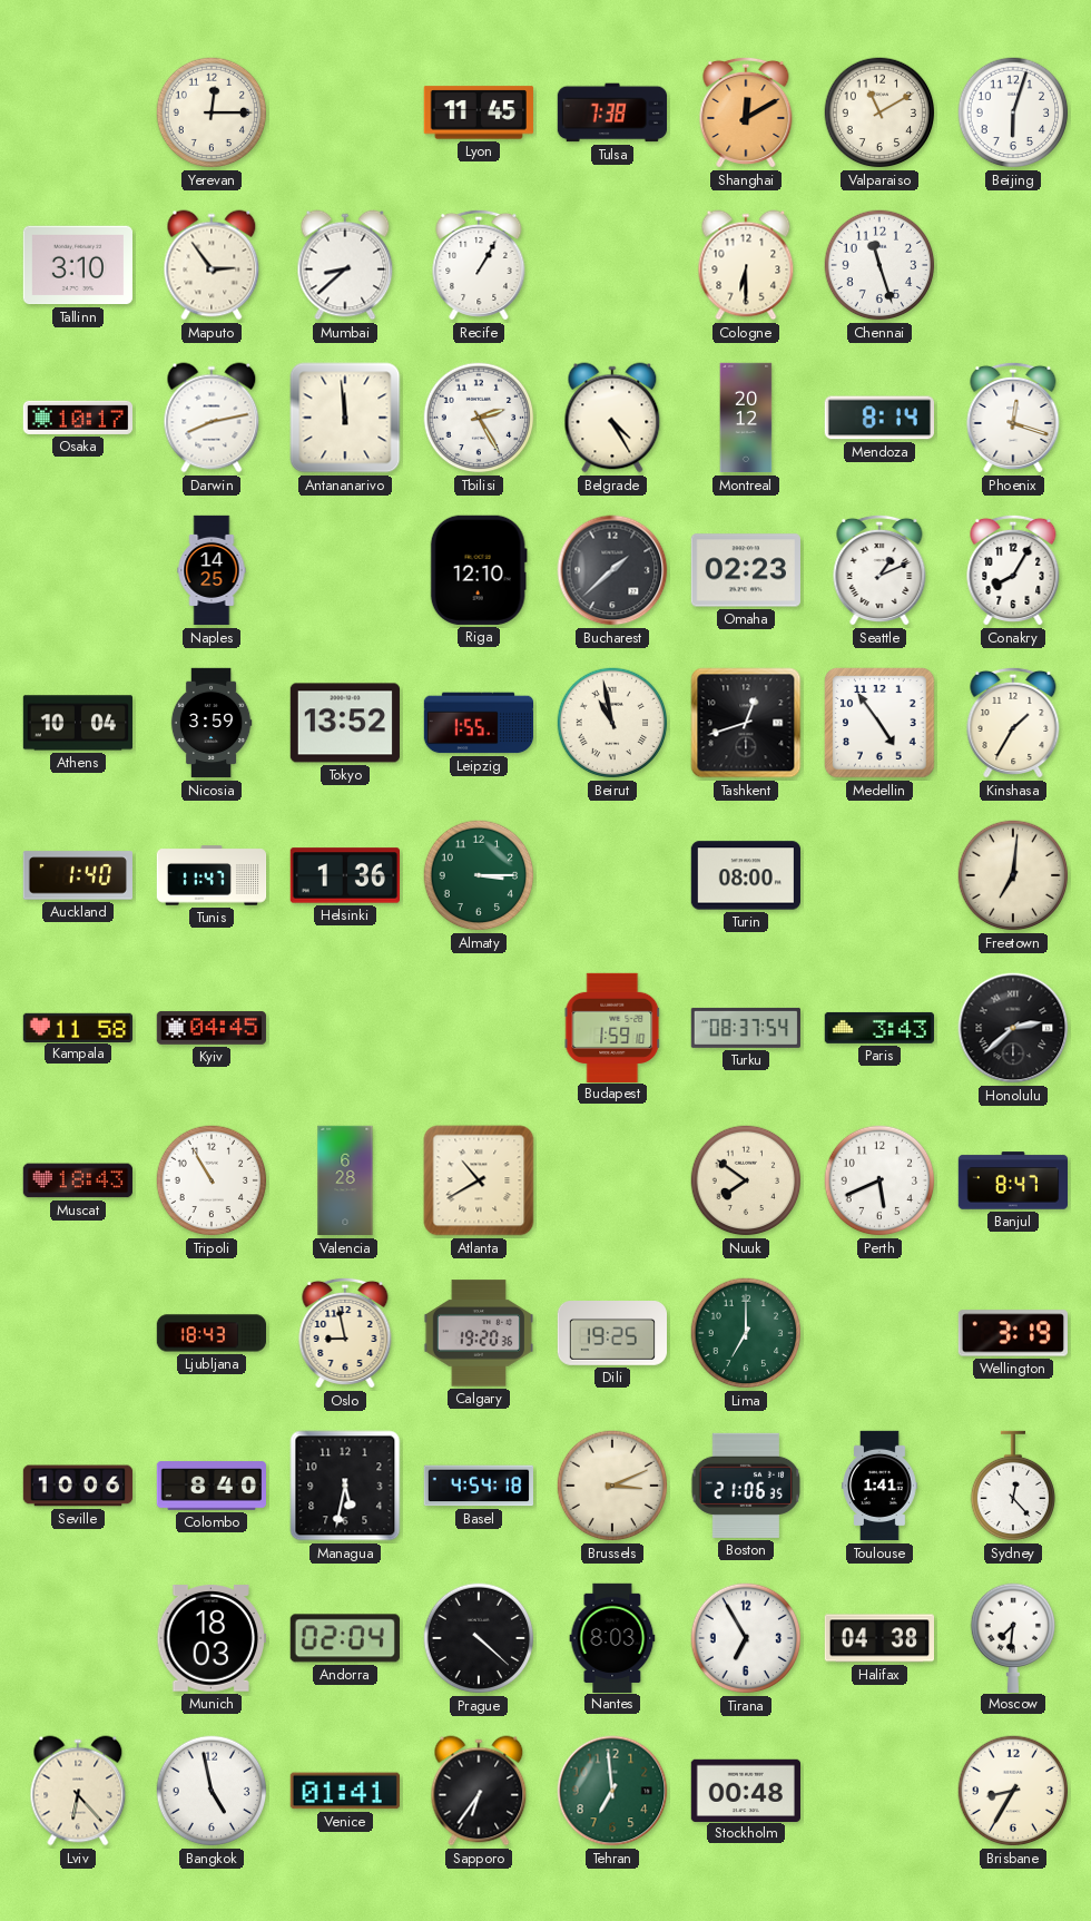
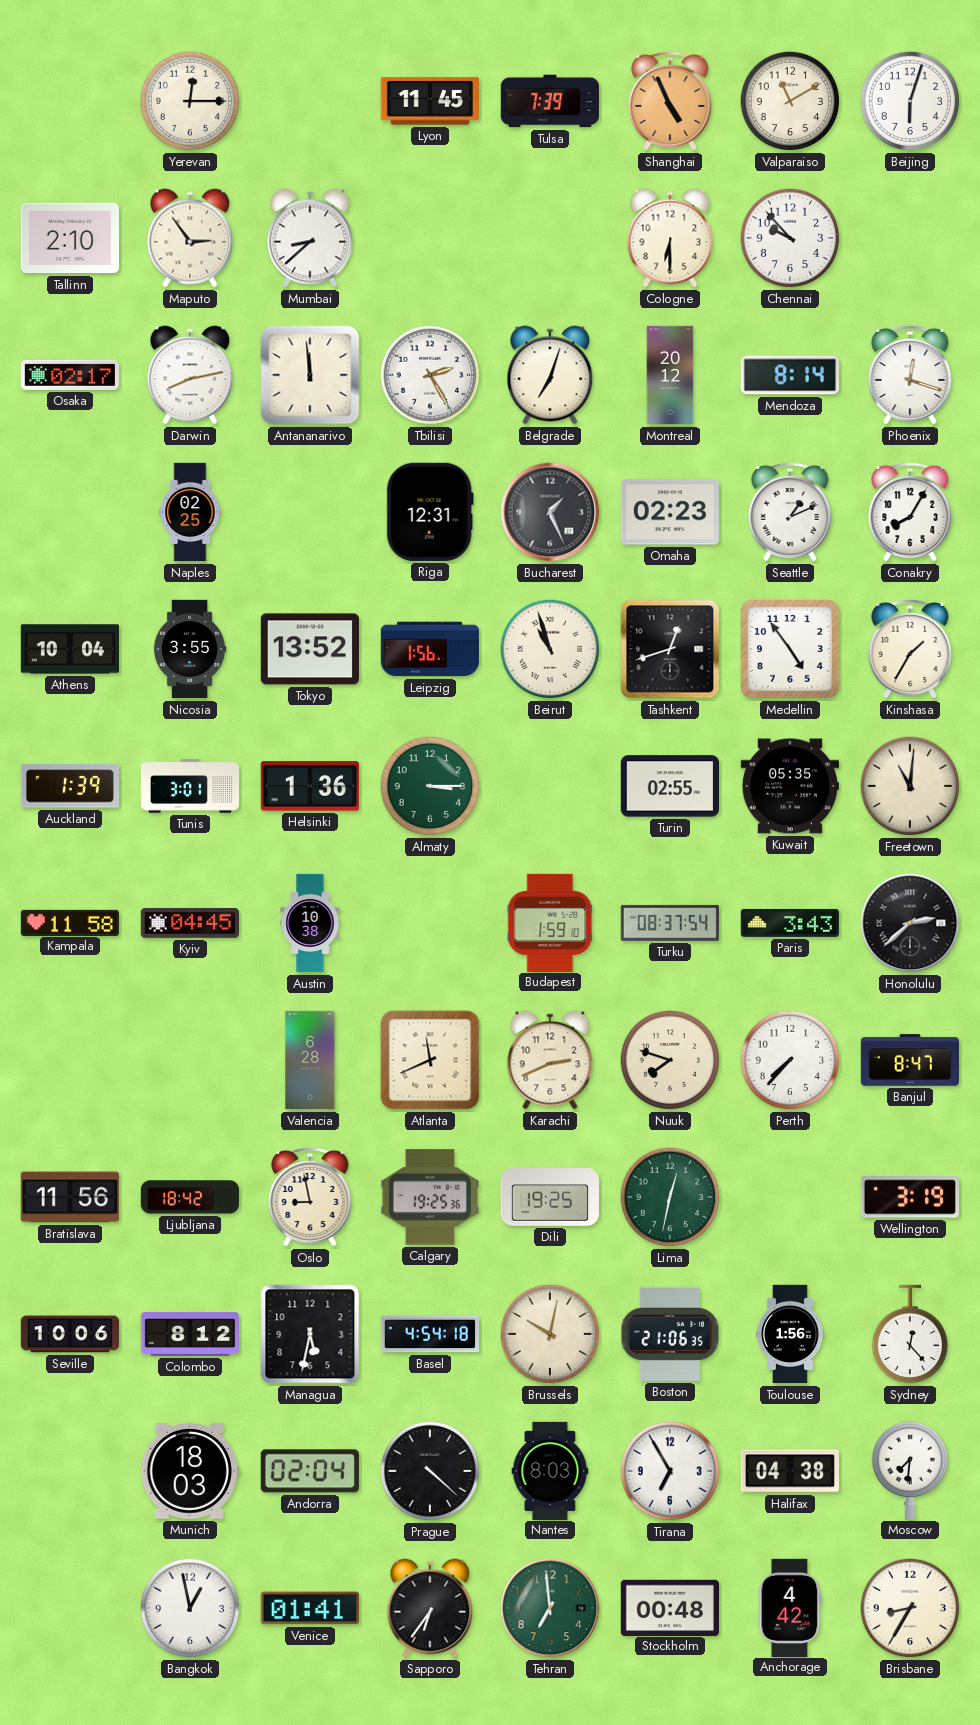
Tulsa: 7:38 -> 7:39
Shanghai: 12:10 -> 4:56
Tallinn: 3:10 -> 2:10
Recife: 1:05 -> none
Chennai: 11:27 -> 9:53
Osaka: 10:17 -> 02:17
Belgrade: 4:25 -> 7:03
Naples: 14:25 -> 02:25
Riga: 12:10 -> 12:31
Bucharest: 1:38 -> 1:26
Nicosia: 3:59 -> 3:55
Leipzig: 1:55 -> 1:56
Beirut: 10:58 -> 10:57
Auckland: 1:40 -> 1:39
Tunis: 11:47 -> 3:01
Turin: 08:00 -> 02:55
Kuwait: none -> 05:35
Freetown: 7:01 -> 11:01
Austin: none -> 10:38
Muscat: 18:43 -> none
Tripoli: 10:55 -> none
Atlanta: 10:40 -> 11:41
Karachi: none -> 2:41
Nuuk: 7:51 -> 7:48
Perth: 5:41 -> 7:37
Bratislava: none -> 11:56
Ljubljana: 18:43 -> 18:42
Calgary: 19:20 -> 19:25
Lima: 7:00 -> 12:32
Colombo: 8:40 -> 8:12
Brussels: 3:11 -> 10:02
Toulouse: 1:41 -> 1:56
Lviv: 6:23 -> none
Bangkok: 4:58 -> 12:58
Anchorage: none -> 4:42
